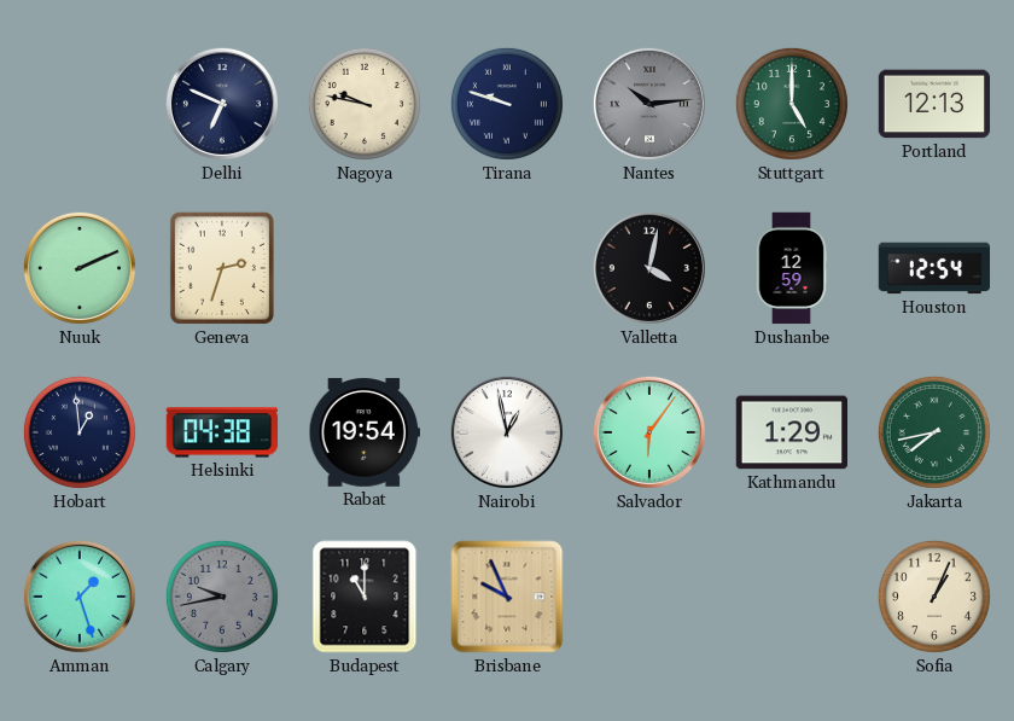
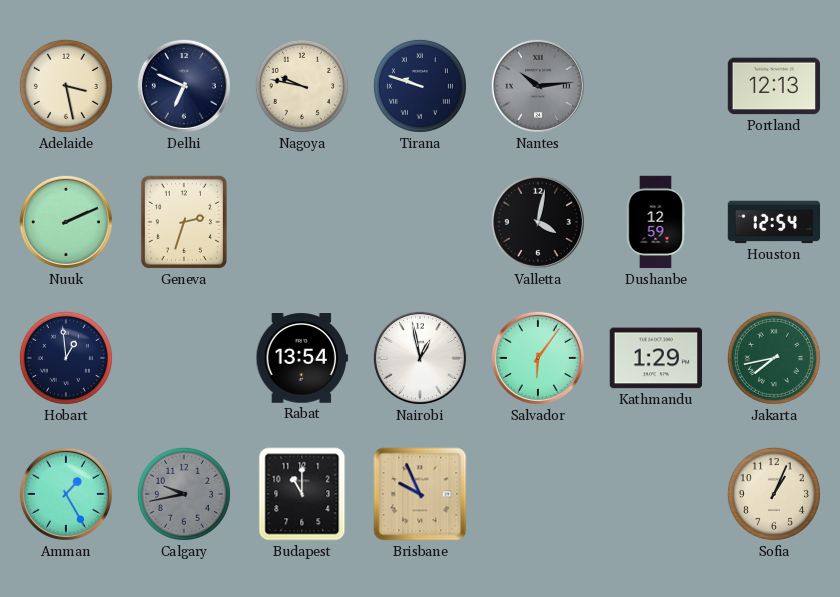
Adelaide: none -> 3:28
Stuttgart: 5:00 -> none
Helsinki: 04:38 -> none
Rabat: 19:54 -> 13:54
Amman: 1:27 -> 1:25
